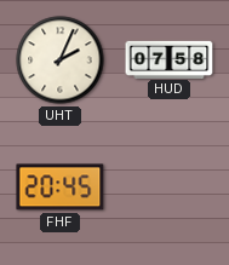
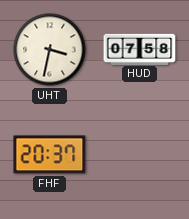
UHT: 2:04 -> 3:32
FHF: 20:45 -> 20:37
